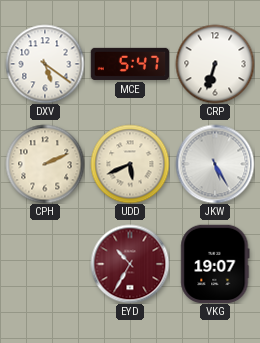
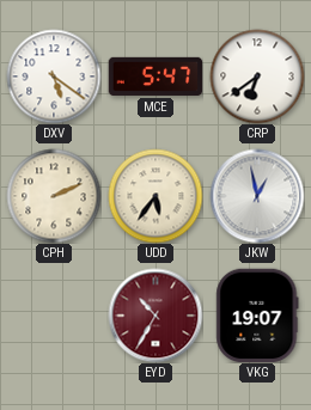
CRP: 6:33 -> 6:39
UDD: 5:41 -> 5:36
JKW: 5:25 -> 12:58
